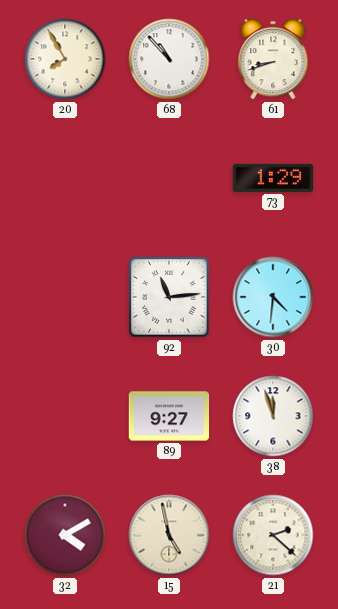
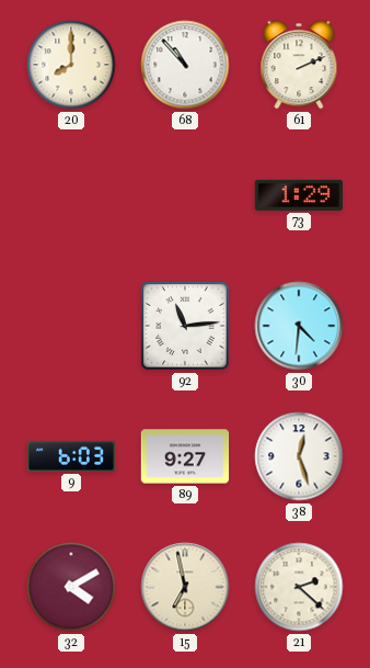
20: 7:55 -> 8:00
61: 8:42 -> 2:11
9: none -> 6:03
38: 11:57 -> 12:27
15: 4:58 -> 6:58
